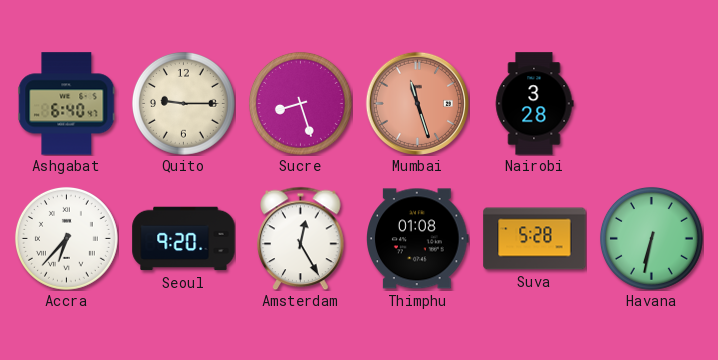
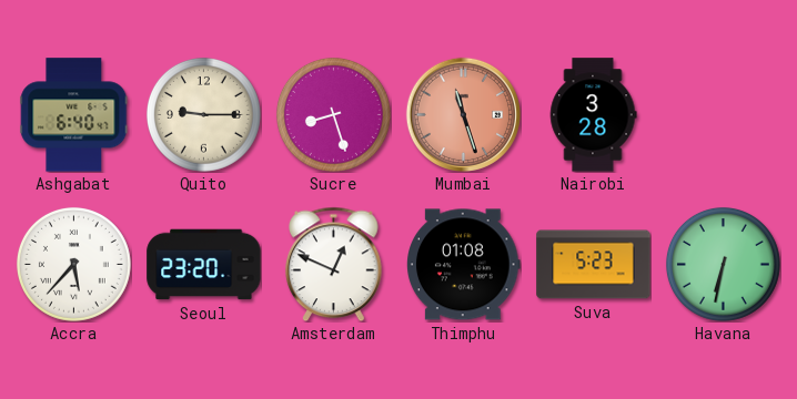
Accra: 6:37 -> 5:37
Seoul: 9:20 -> 23:20
Amsterdam: 12:25 -> 12:49
Suva: 5:28 -> 5:23
